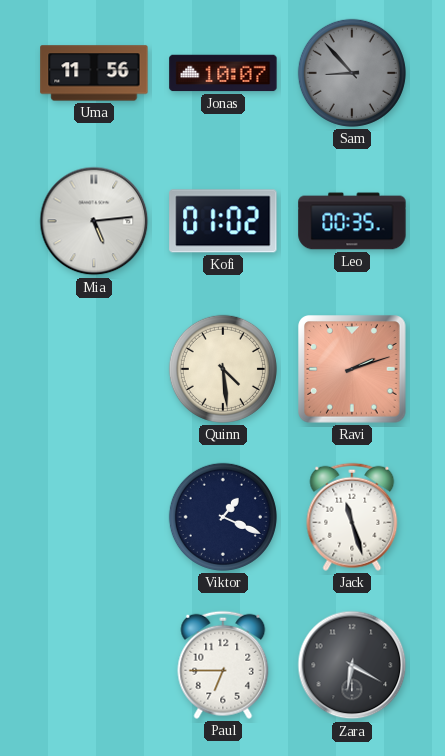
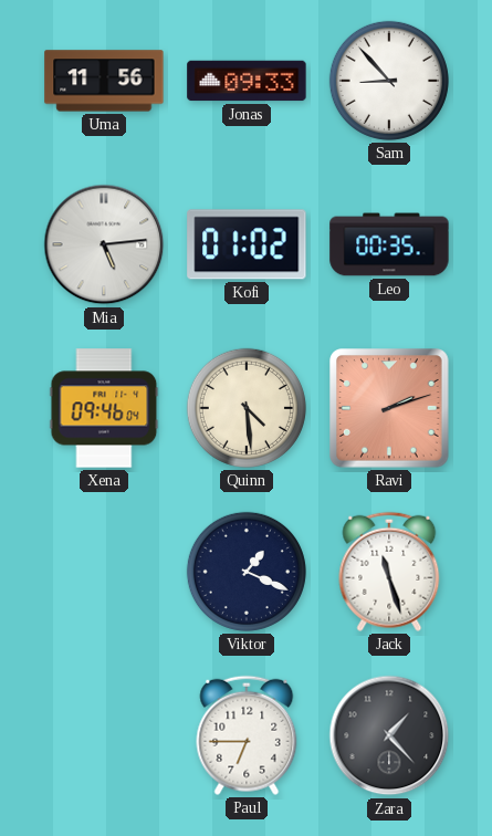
Jonas: 10:07 -> 09:33
Sam dial: grey -> white
Xena: none -> 09:46
Zara: 6:20 -> 1:23
